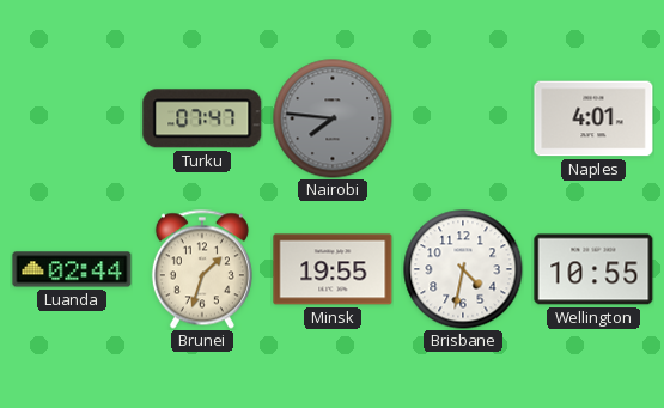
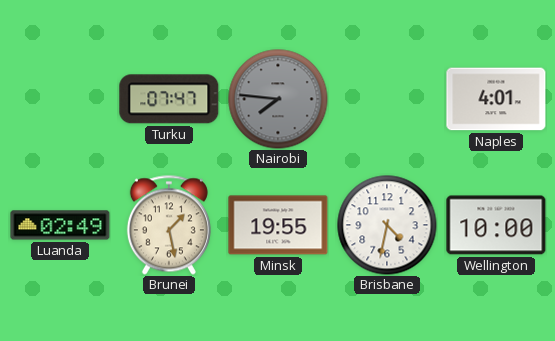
Luanda: 02:44 -> 02:49
Brunei: 1:33 -> 1:28
Wellington: 10:55 -> 10:00
